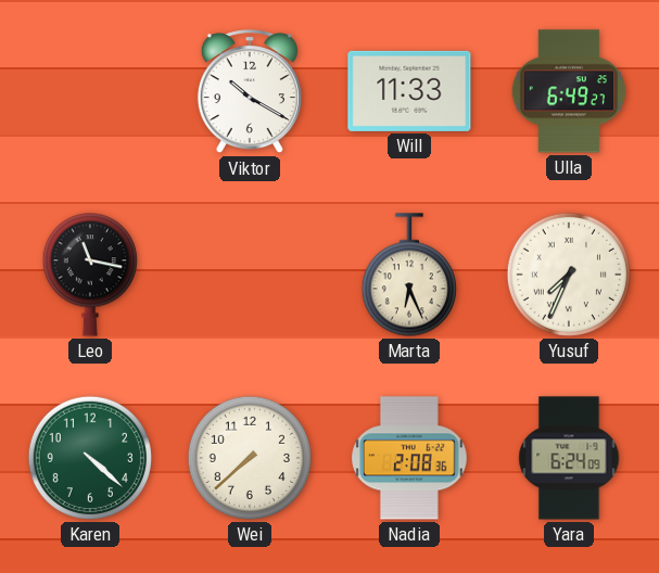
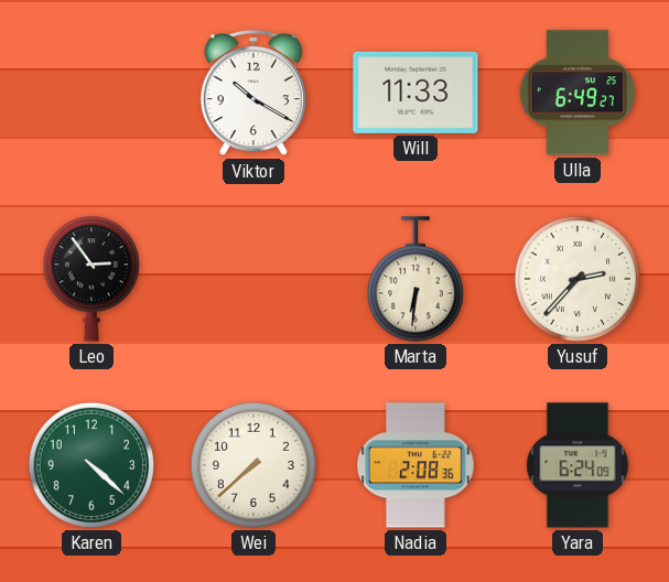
Leo: 11:17 -> 2:54
Marta: 6:26 -> 6:31
Yusuf: 7:34 -> 2:37
